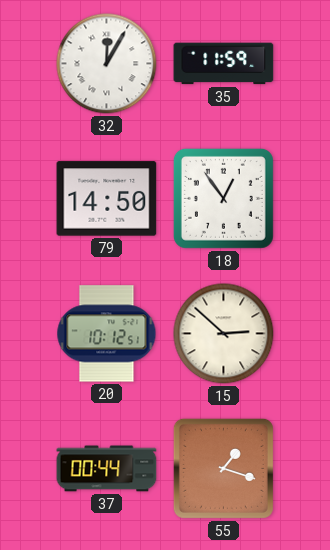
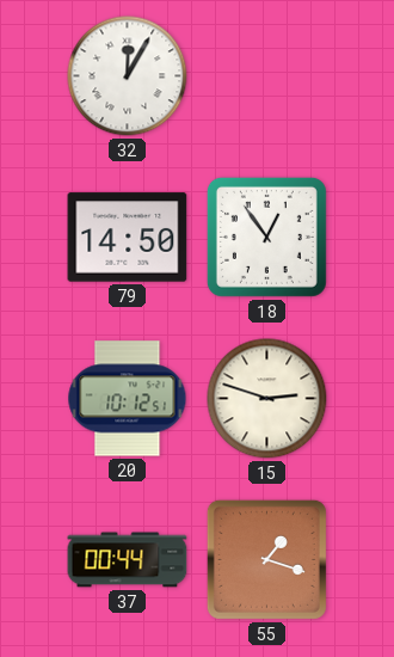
35: 11:59 -> none
15: 2:52 -> 2:48
